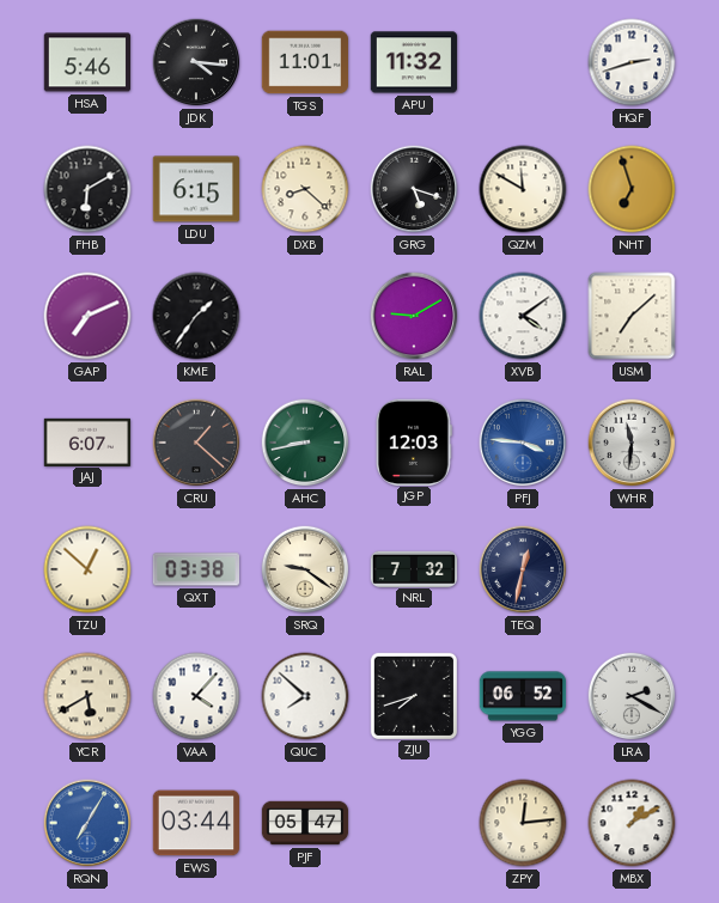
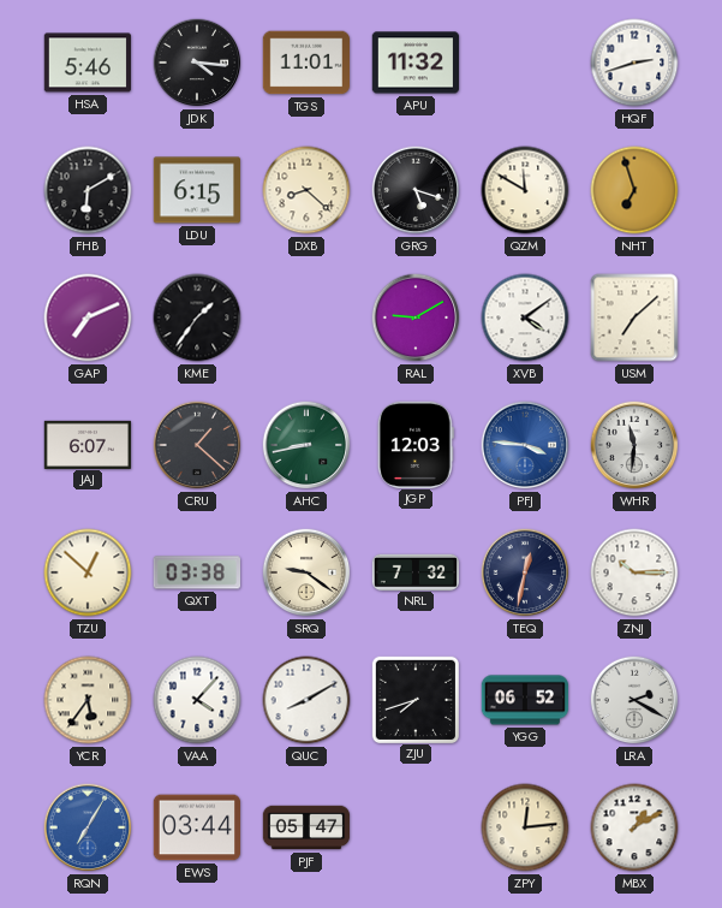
ZNJ: none -> 10:15
YCR: 5:40 -> 5:36
QUC: 7:52 -> 8:10
